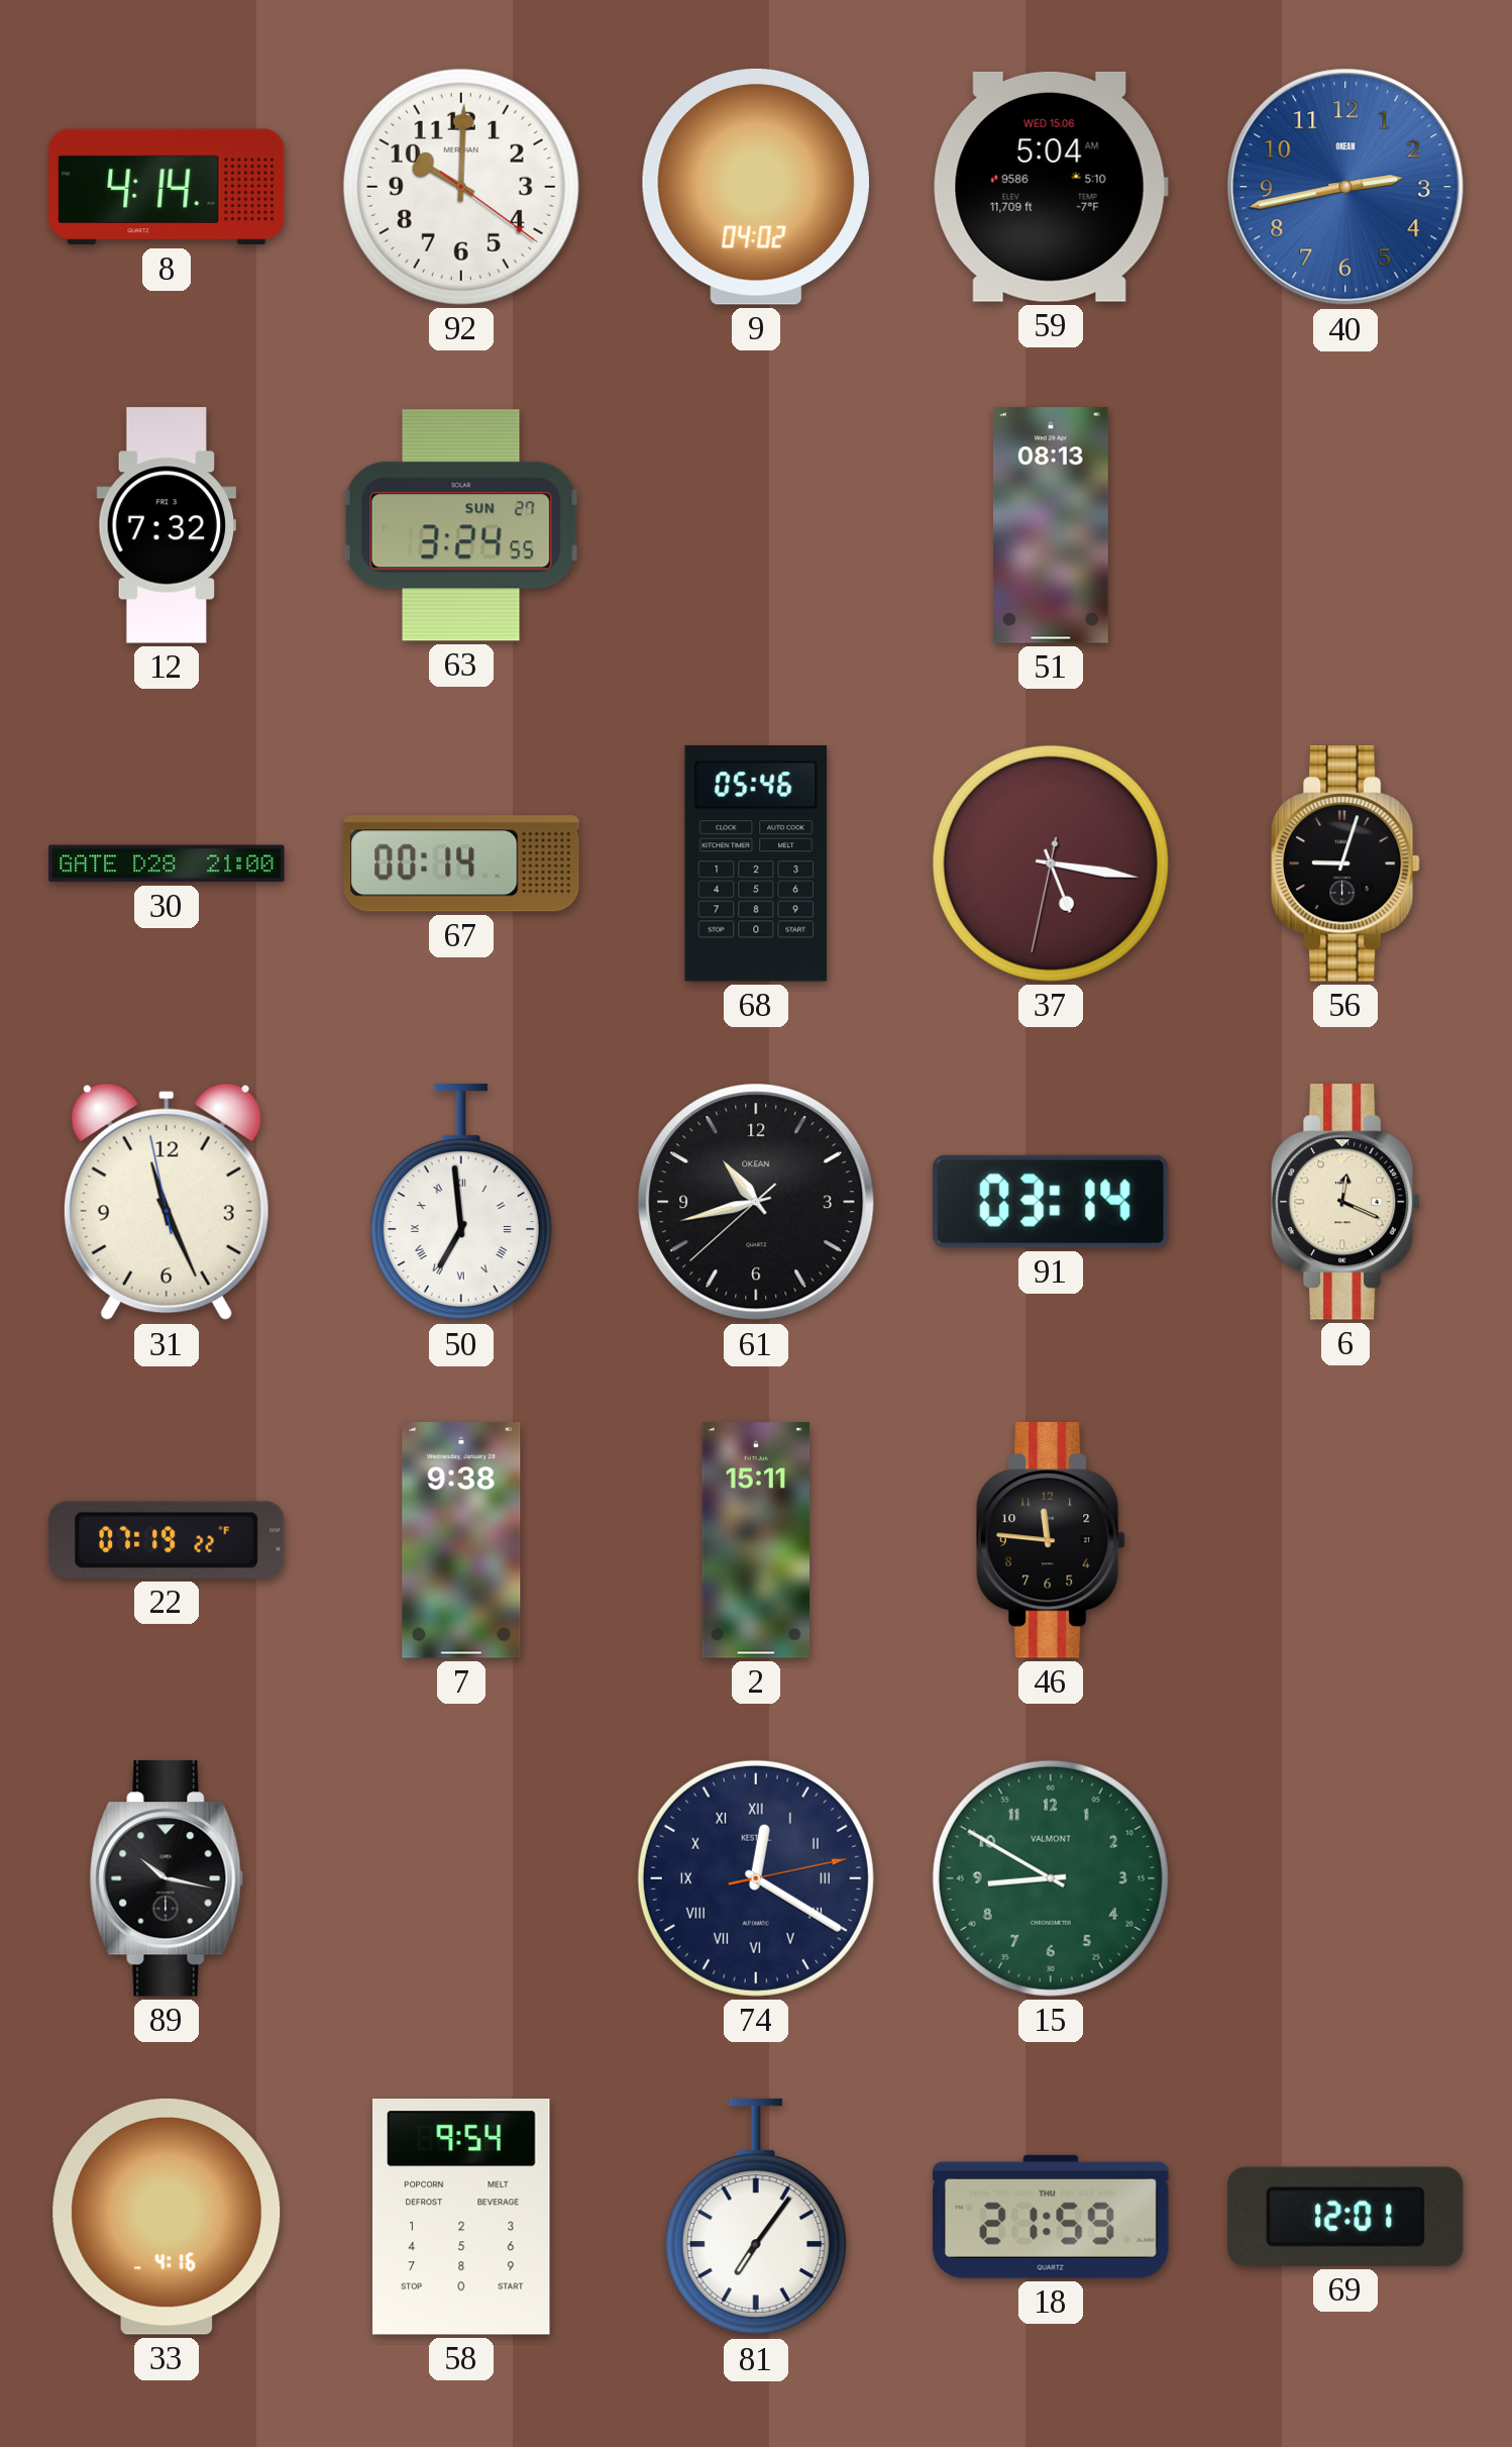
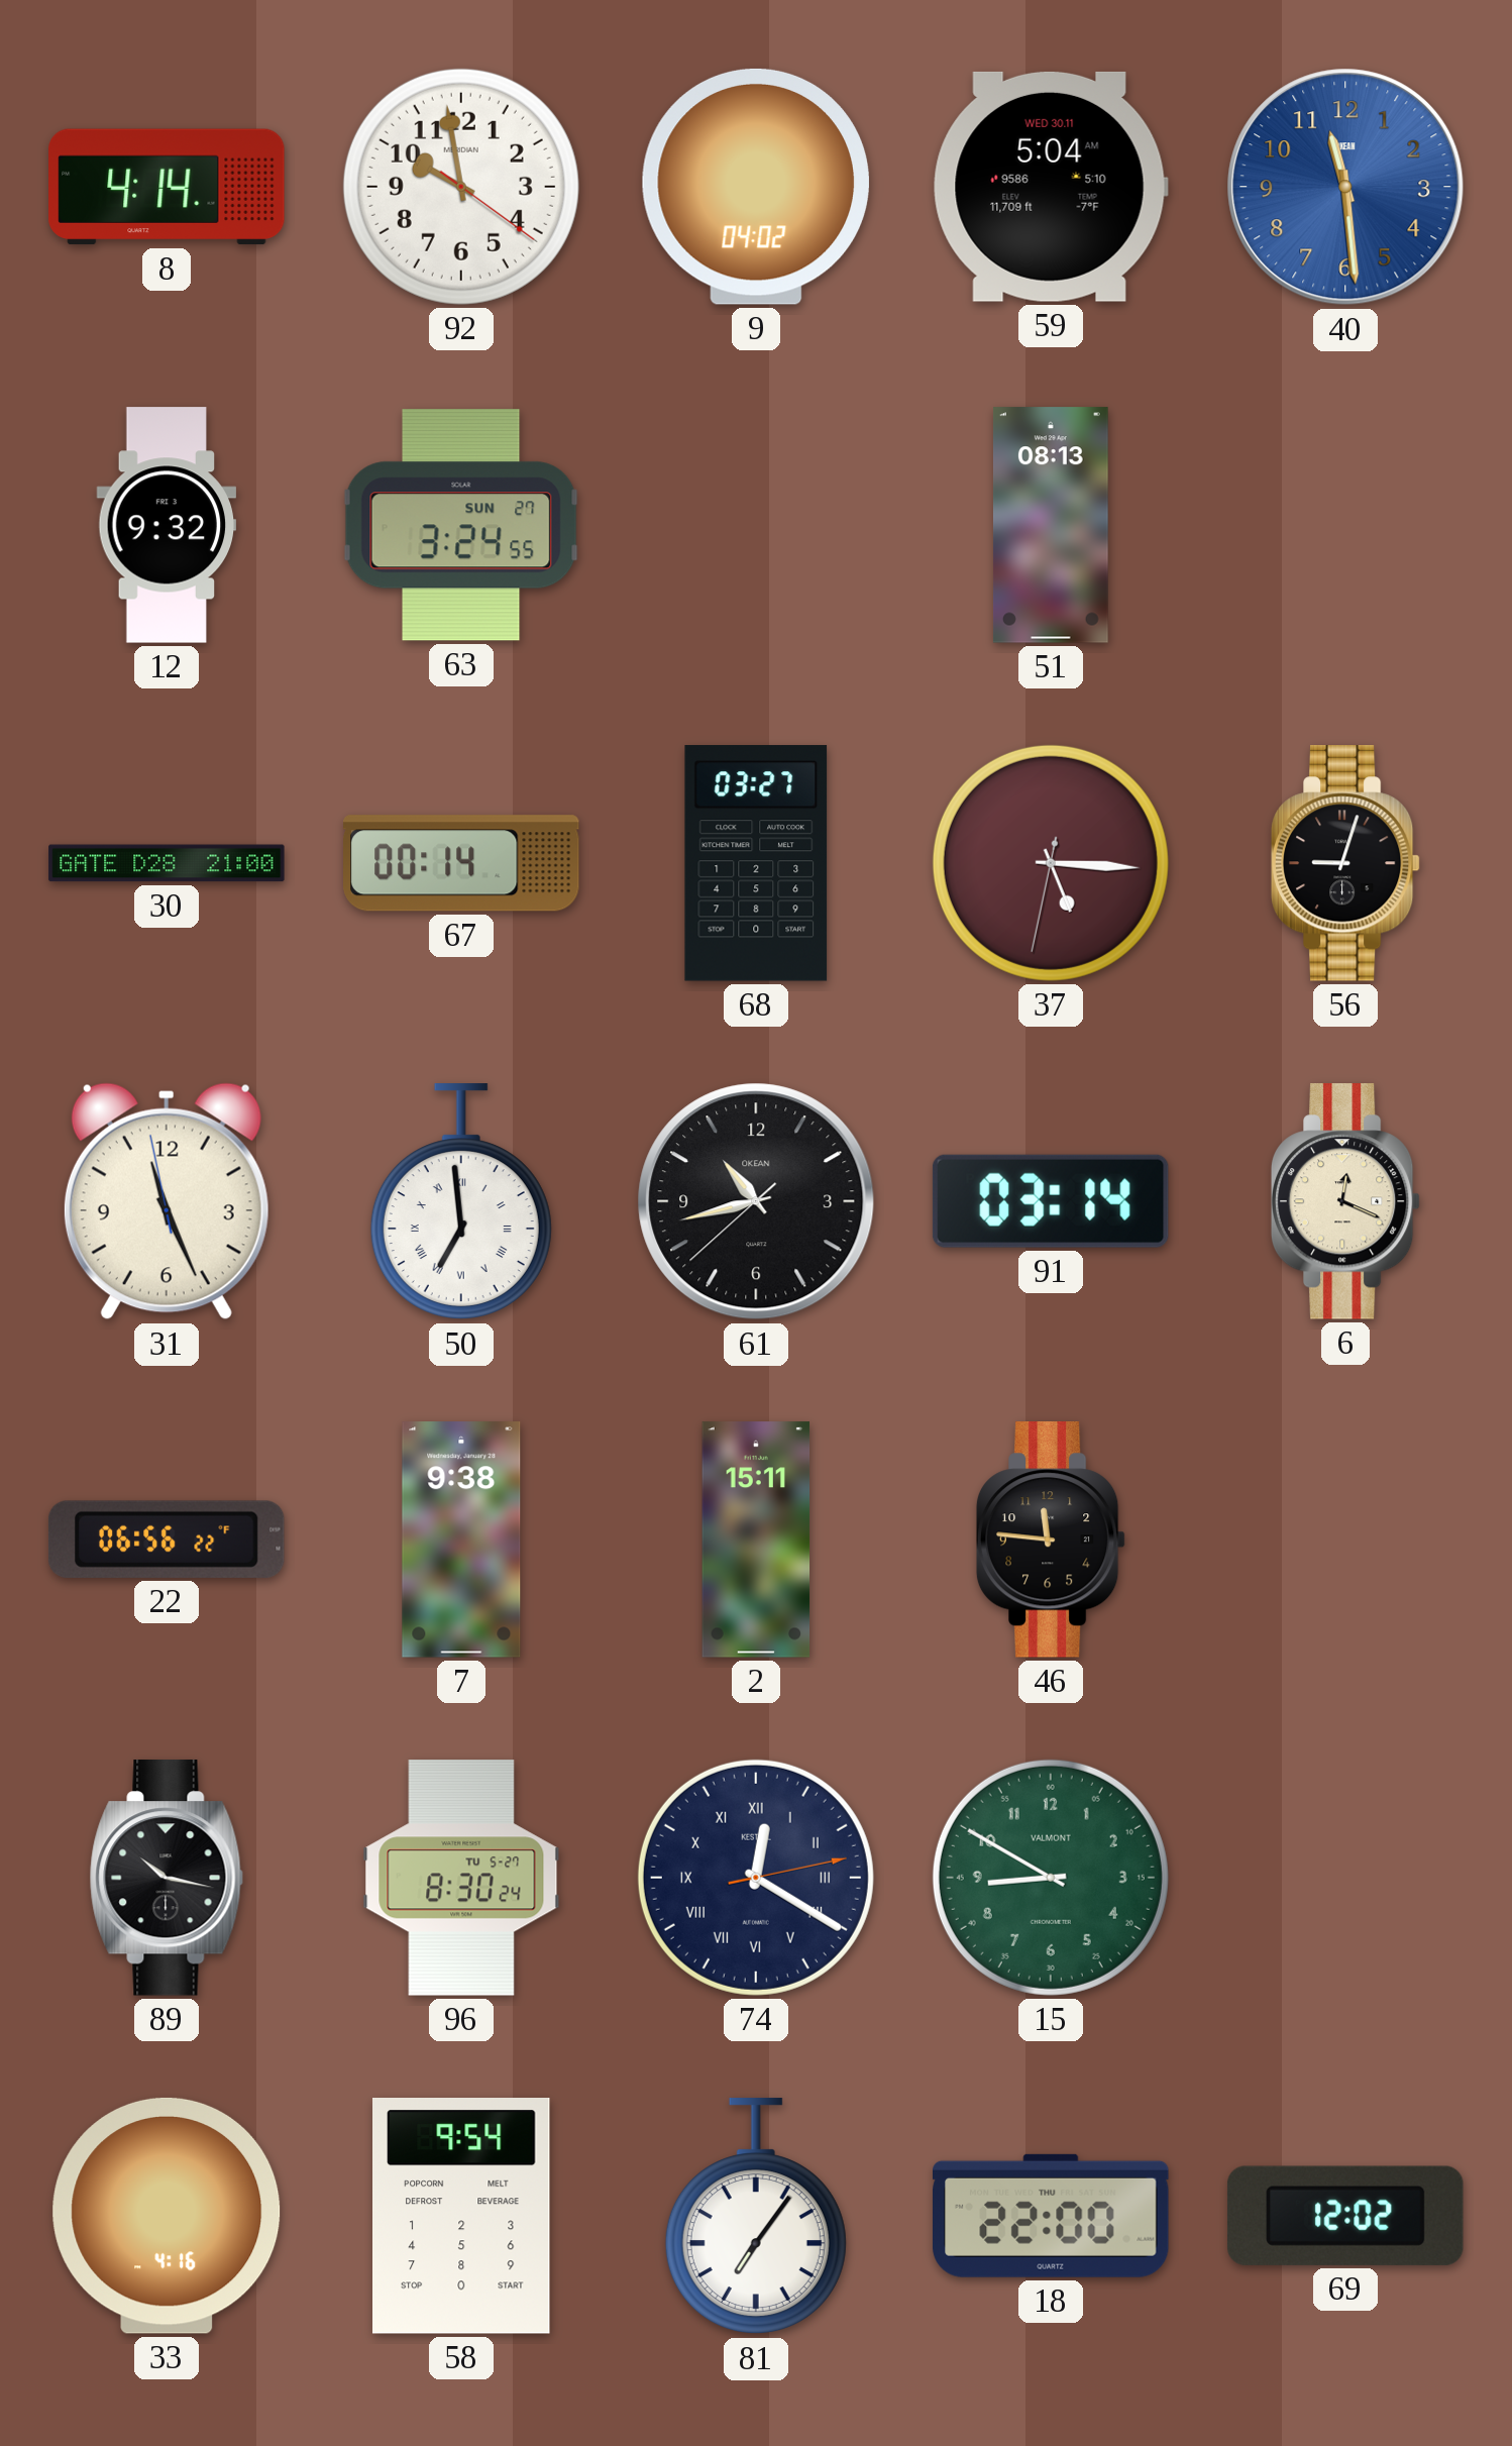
92: 10:00 -> 9:58
59 date: WED 15.06 -> WED 30.11
40: 2:43 -> 11:29
12: 7:32 -> 9:32
68: 05:46 -> 03:27
37: 5:16 -> 5:15
22: 07:19 -> 06:56
96: none -> 8:30
18: 21:59 -> 22:00
69: 12:01 -> 12:02
